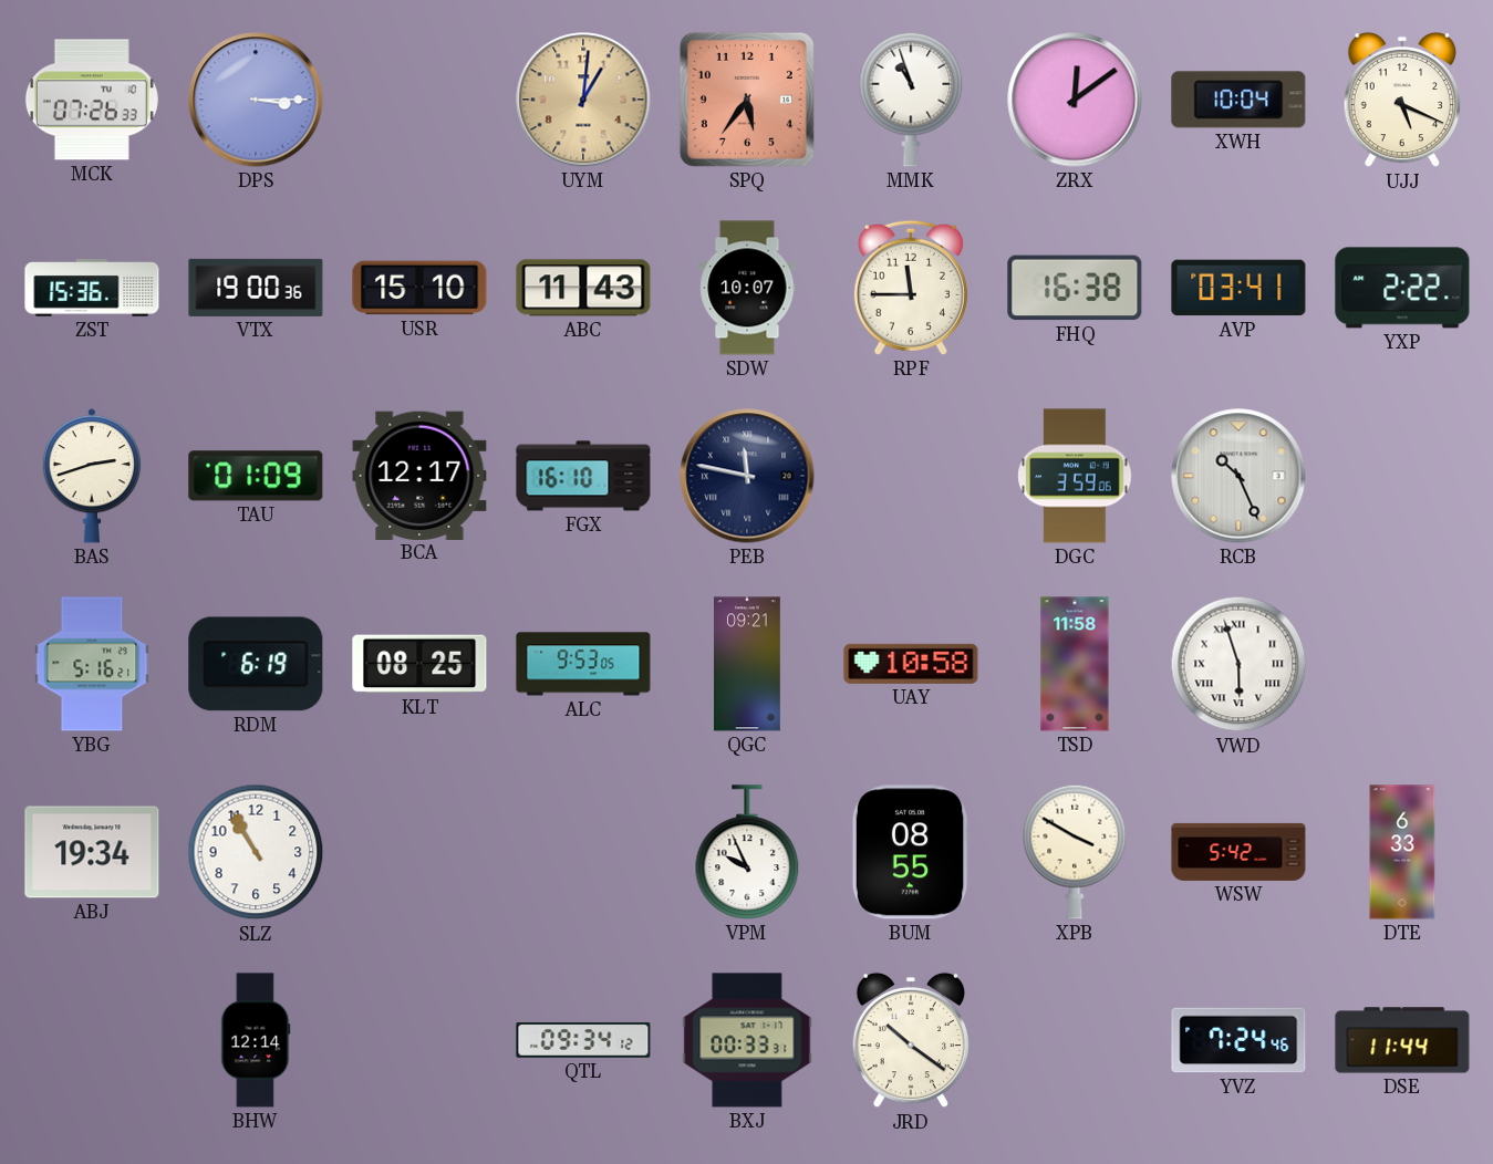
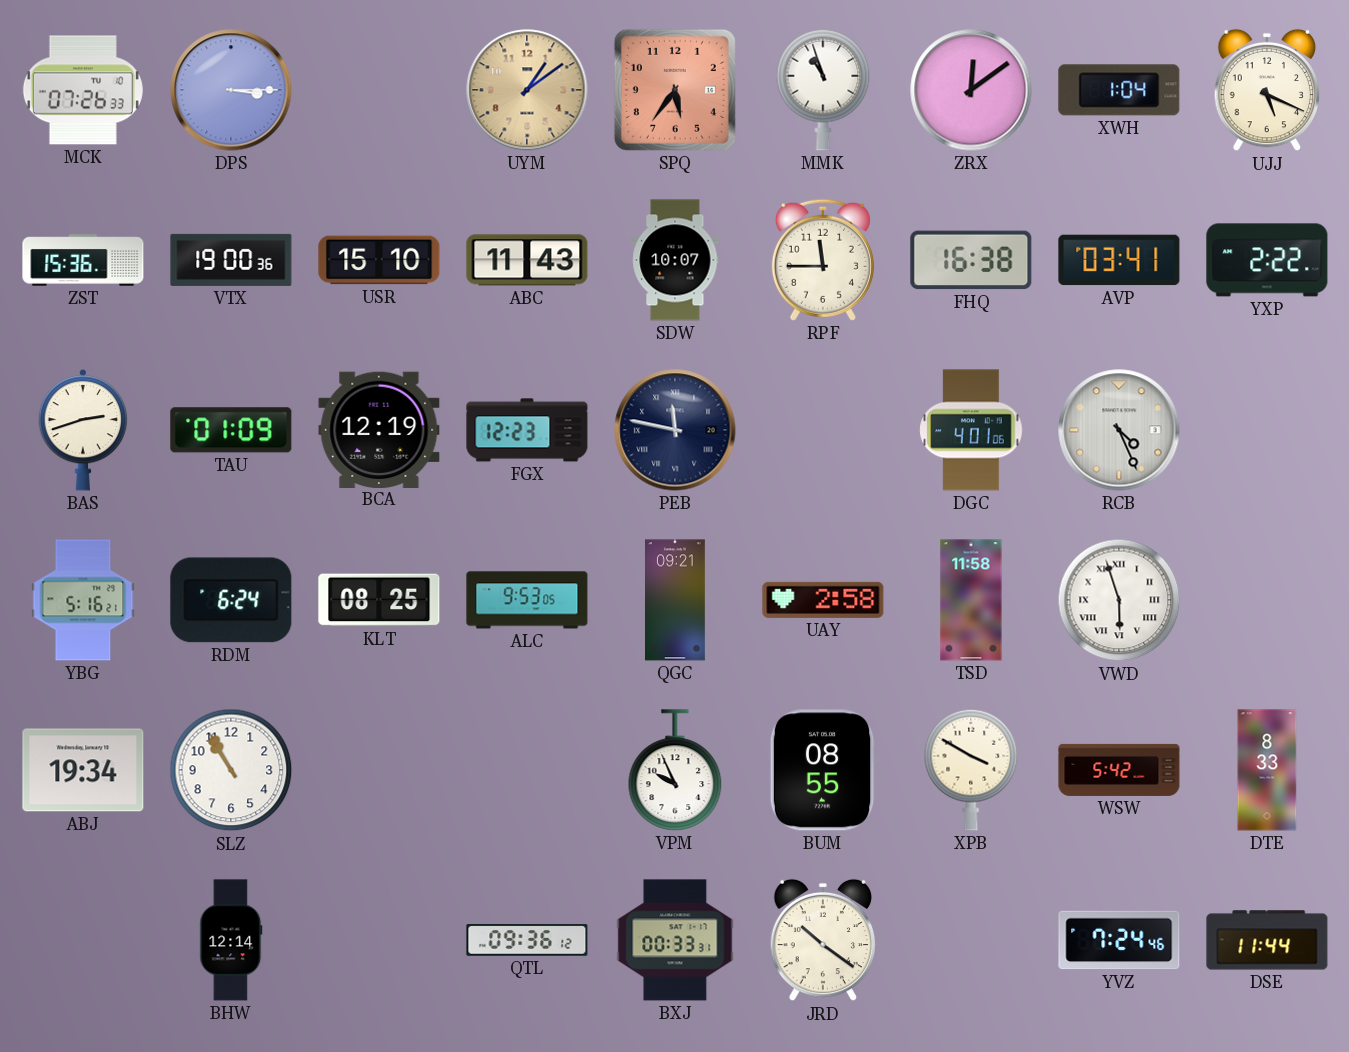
UYM: 1:01 -> 1:09
XWH: 10:04 -> 1:04
BCA: 12:17 -> 12:19
FGX: 16:10 -> 12:23
DGC: 3:59 -> 4:01
RCB: 10:26 -> 4:26
RDM: 6:19 -> 6:24
UAY: 10:58 -> 2:58
DTE: 6:33 -> 8:33
QTL: 09:34 -> 09:36
